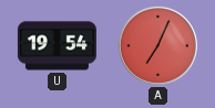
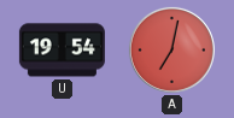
A: 7:04 -> 7:02
